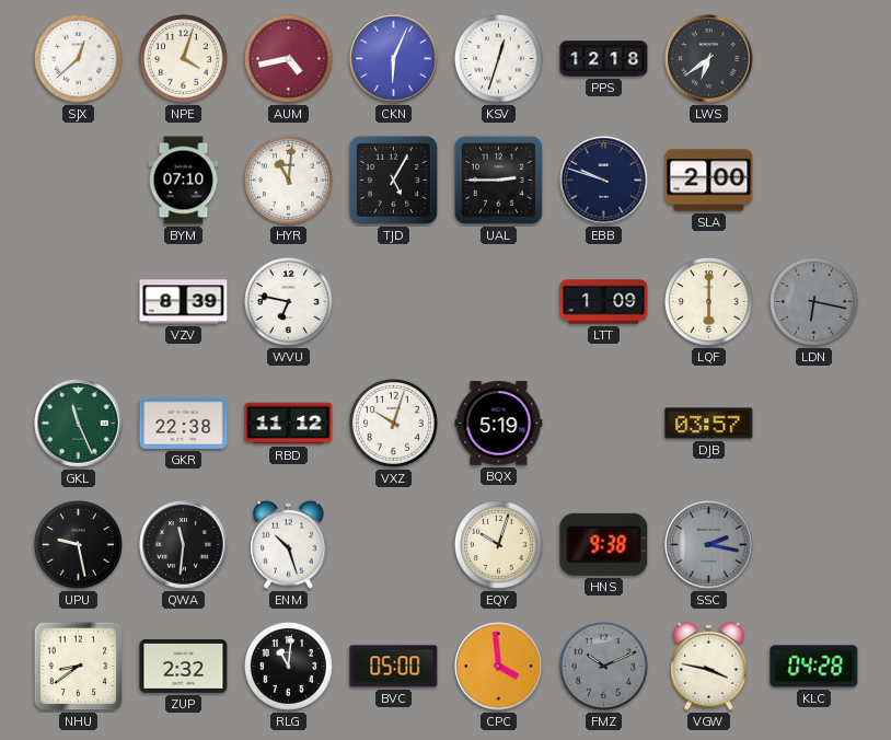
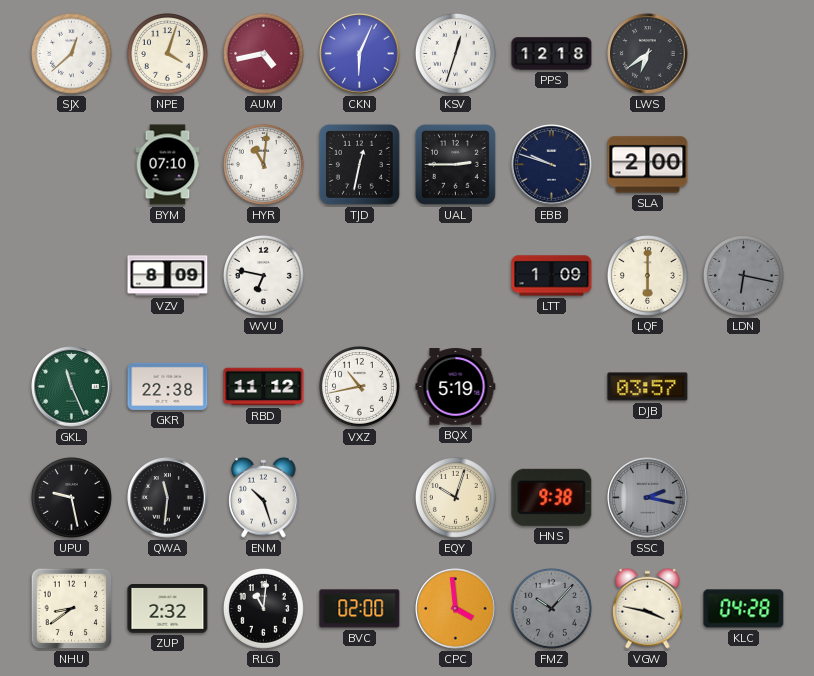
TJD: 5:05 -> 12:32
VZV: 8:39 -> 8:09
VXZ: 10:03 -> 10:43
BVC: 05:00 -> 02:00
FMZ: 10:11 -> 10:07
